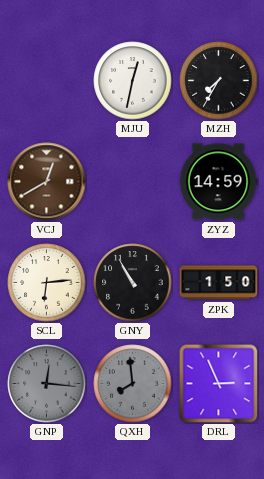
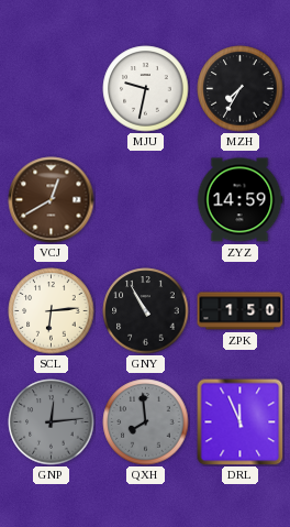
MJU: 12:32 -> 9:32
GNP: 12:16 -> 12:14
DRL: 2:56 -> 11:56
